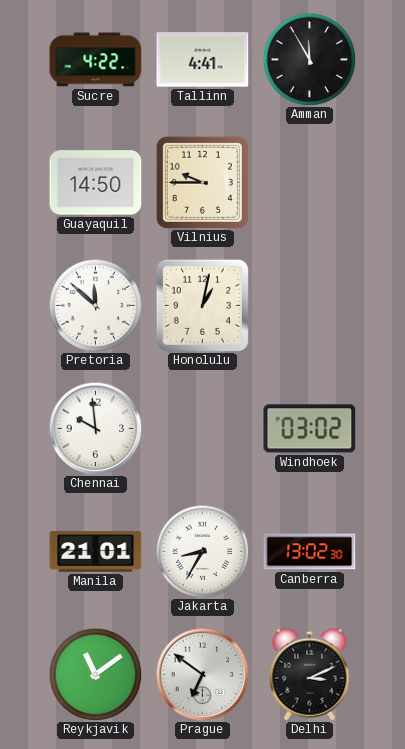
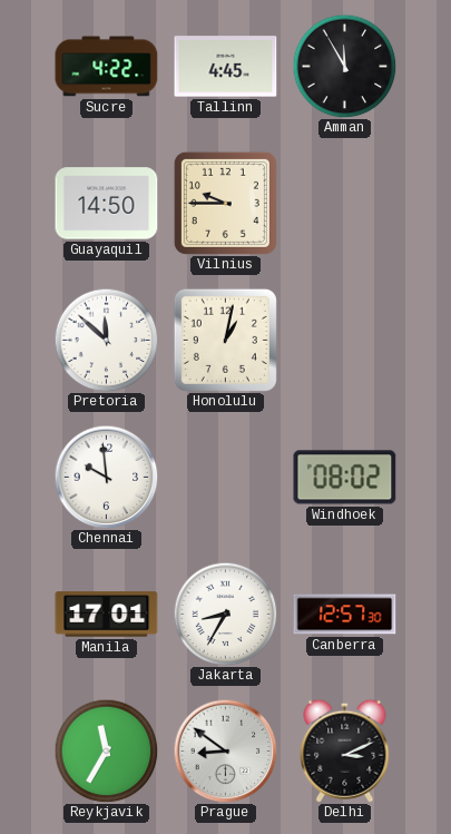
Tallinn: 4:41 -> 4:45
Windhoek: 03:02 -> 08:02
Manila: 21:01 -> 17:01
Canberra: 13:02 -> 12:57
Reykjavik: 11:09 -> 11:35
Prague: 6:51 -> 8:51
